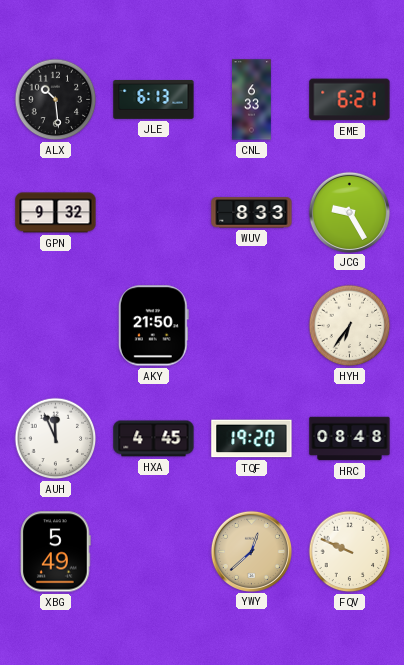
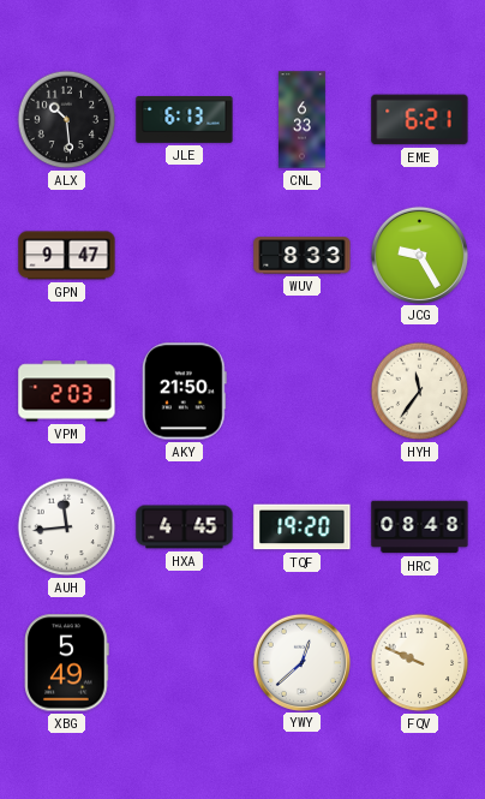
GPN: 9:32 -> 9:47
VPM: none -> 2:03
HYH: 6:36 -> 11:36
AUH: 11:56 -> 11:44
YWY dial: champagne -> white
